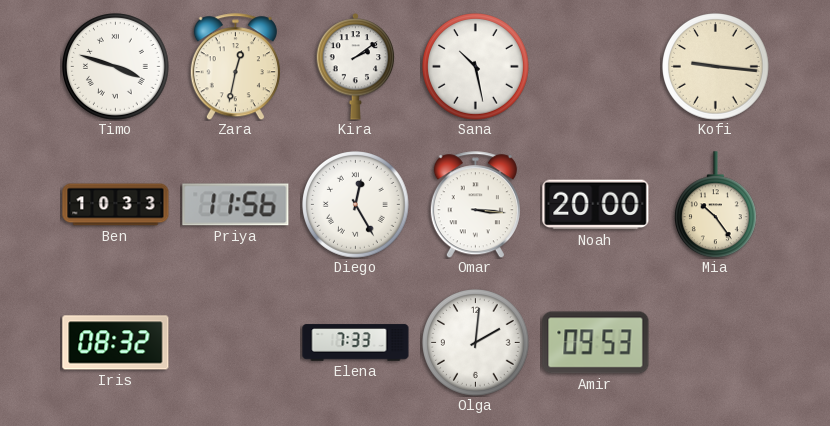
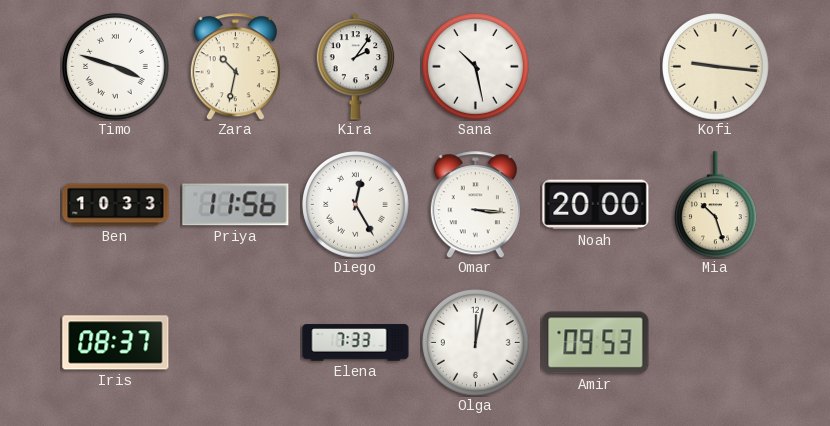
Zara: 12:32 -> 10:32
Kira: 2:09 -> 2:06
Mia: 10:24 -> 10:27
Iris: 08:32 -> 08:37
Olga: 2:01 -> 12:02
